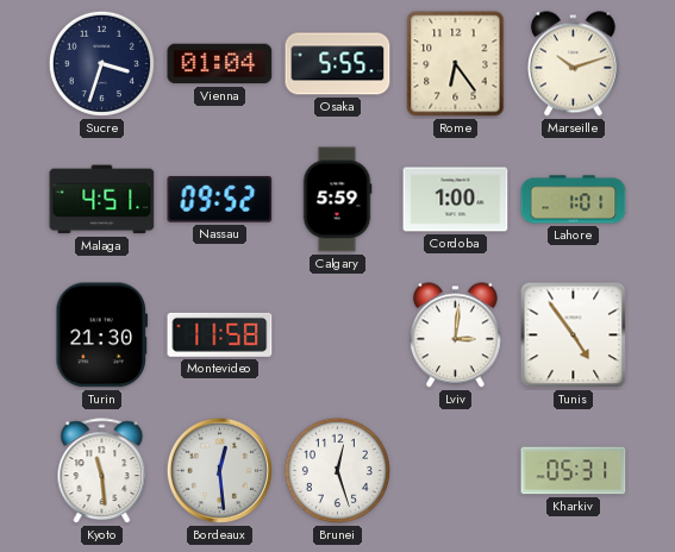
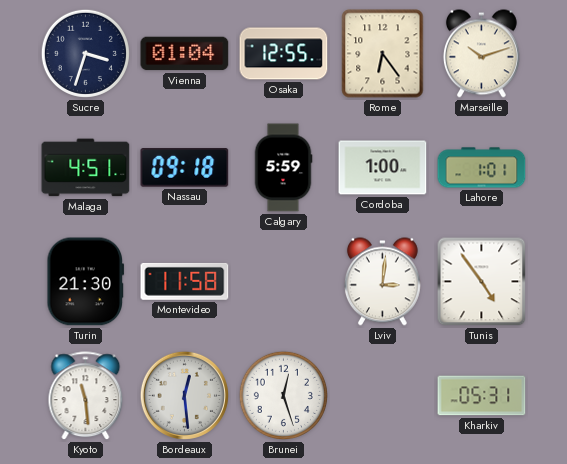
Osaka: 5:55 -> 12:55
Nassau: 09:52 -> 09:18
